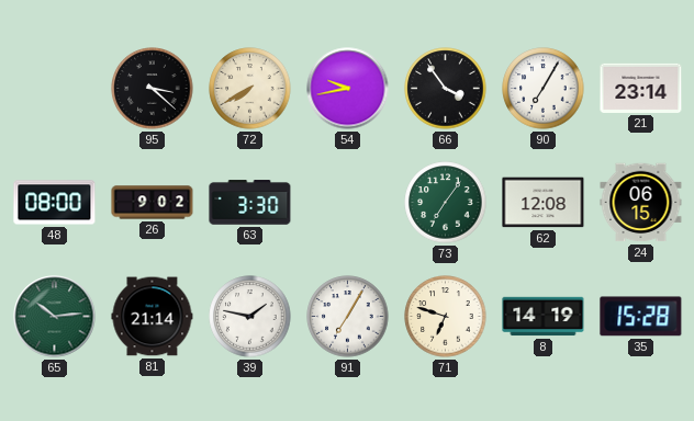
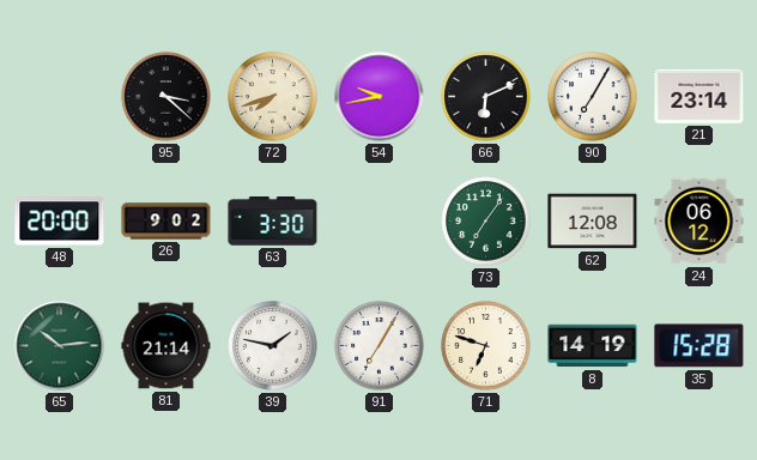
72: 7:40 -> 7:42
66: 3:54 -> 6:11
48: 08:00 -> 20:00
24: 06:15 -> 06:12
